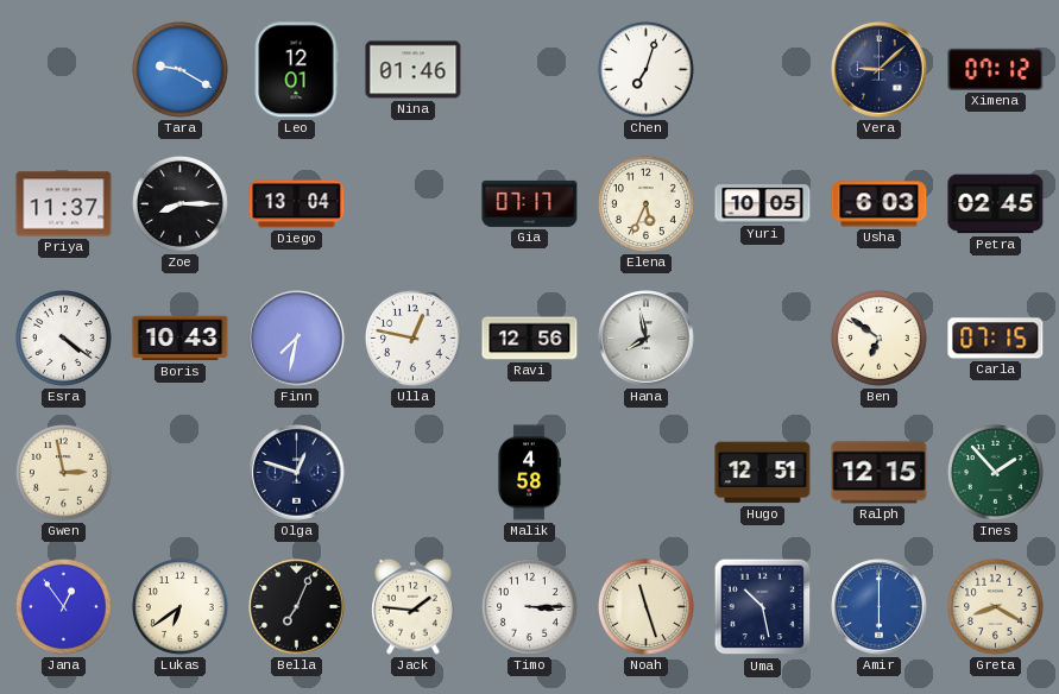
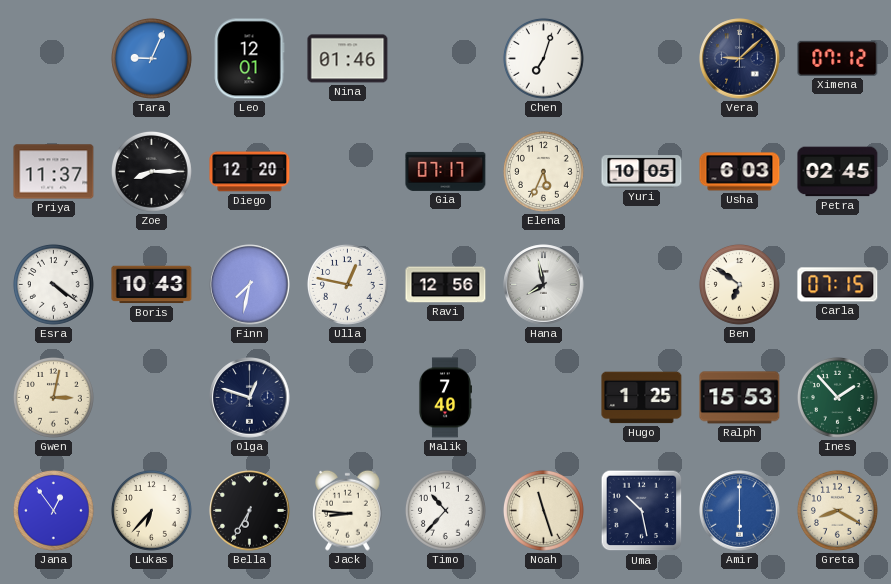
Tara: 9:20 -> 9:04
Diego: 13:04 -> 12:20
Gwen: 2:58 -> 3:02
Malik: 4:58 -> 7:40
Hugo: 12:51 -> 1:25
Ralph: 12:15 -> 15:53
Lukas: 6:39 -> 6:37
Bella: 7:04 -> 6:35
Jack: 1:46 -> 8:46
Timo: 3:15 -> 10:37
